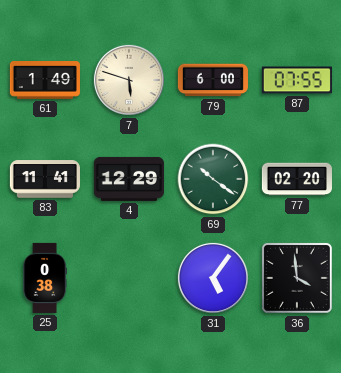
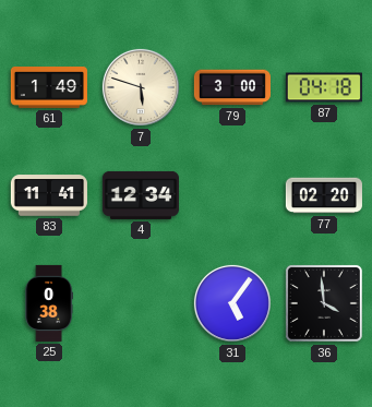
79: 6:00 -> 3:00
87: 07:55 -> 04:18
4: 12:29 -> 12:34
69: 10:21 -> none
